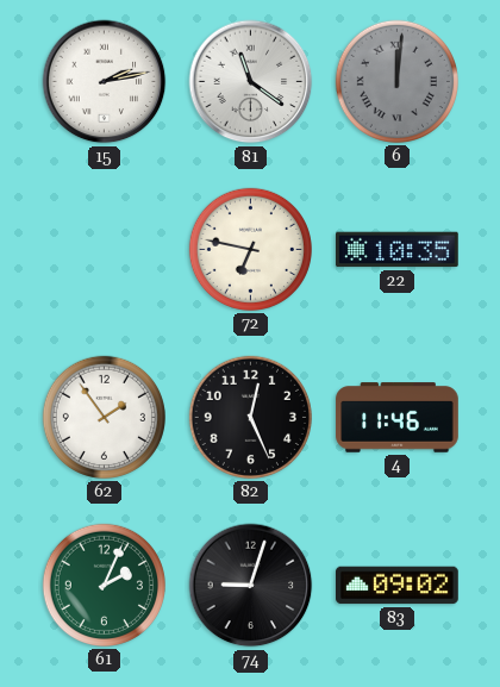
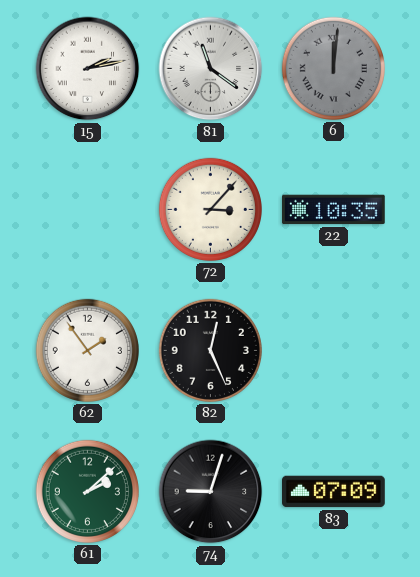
72: 6:47 -> 3:07
4: 11:46 -> none
61: 2:04 -> 2:08
83: 09:02 -> 07:09
